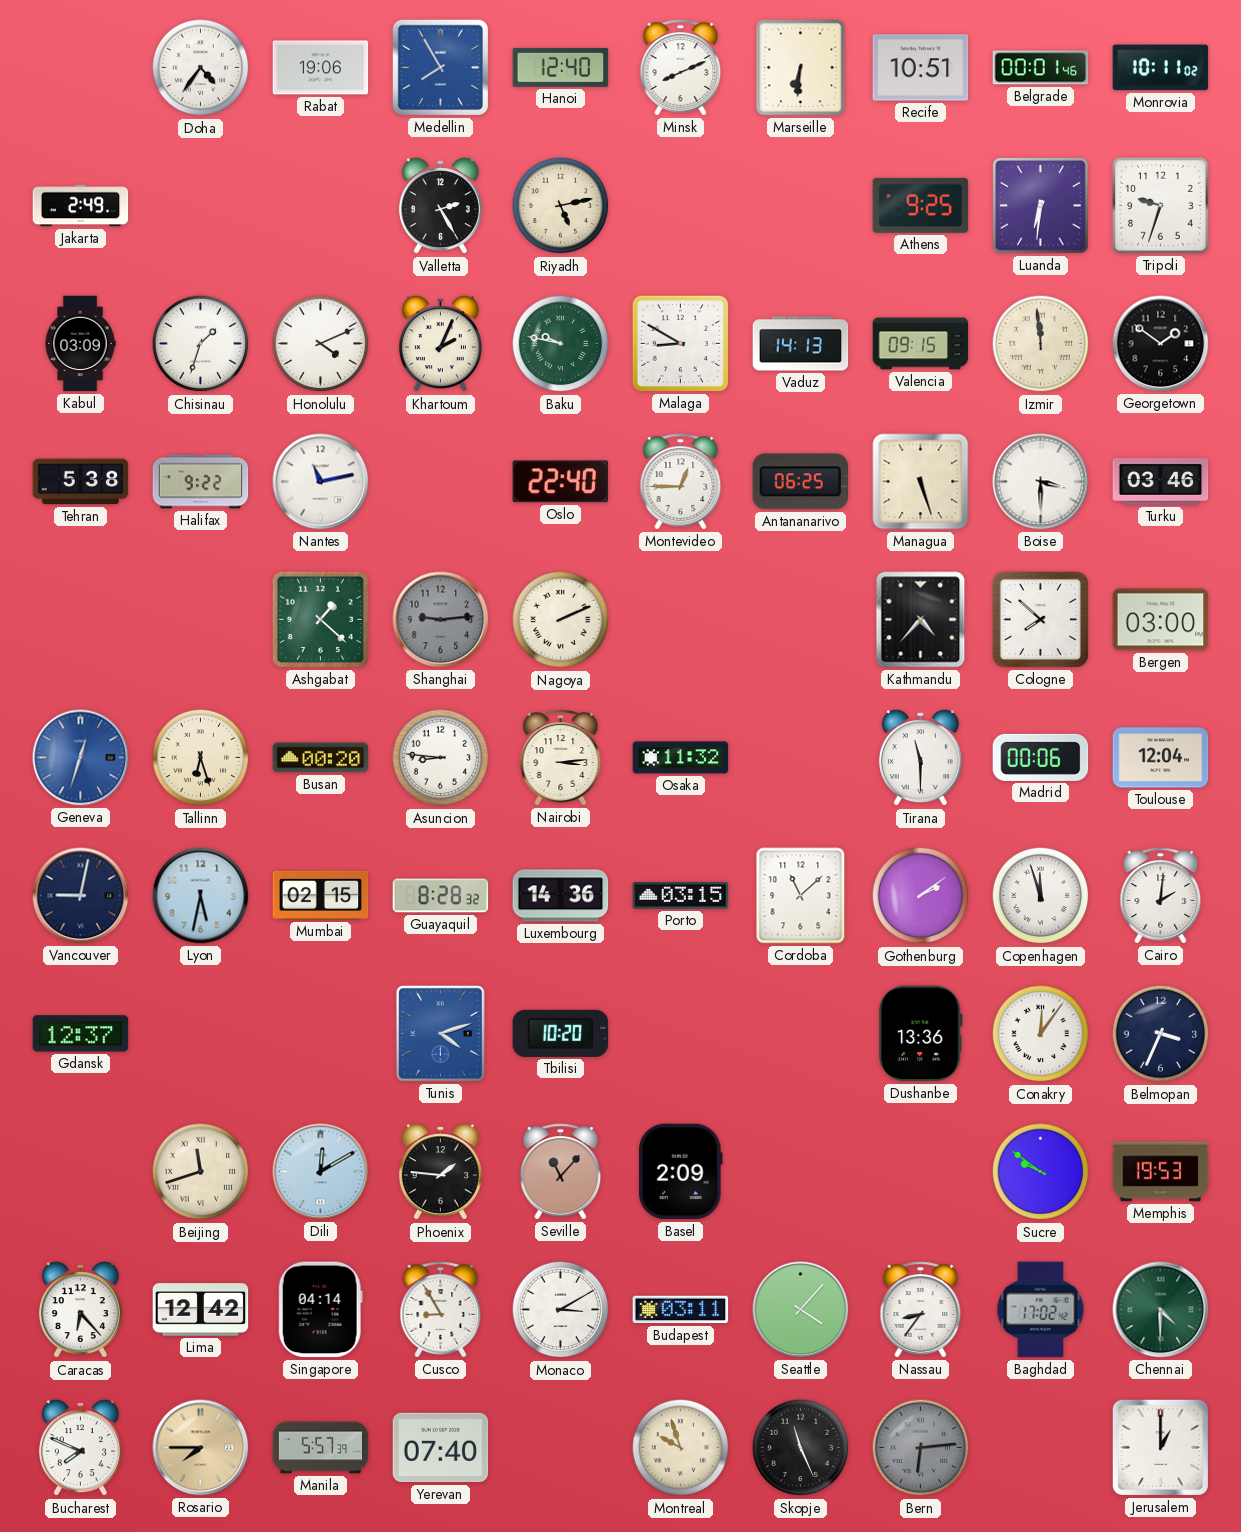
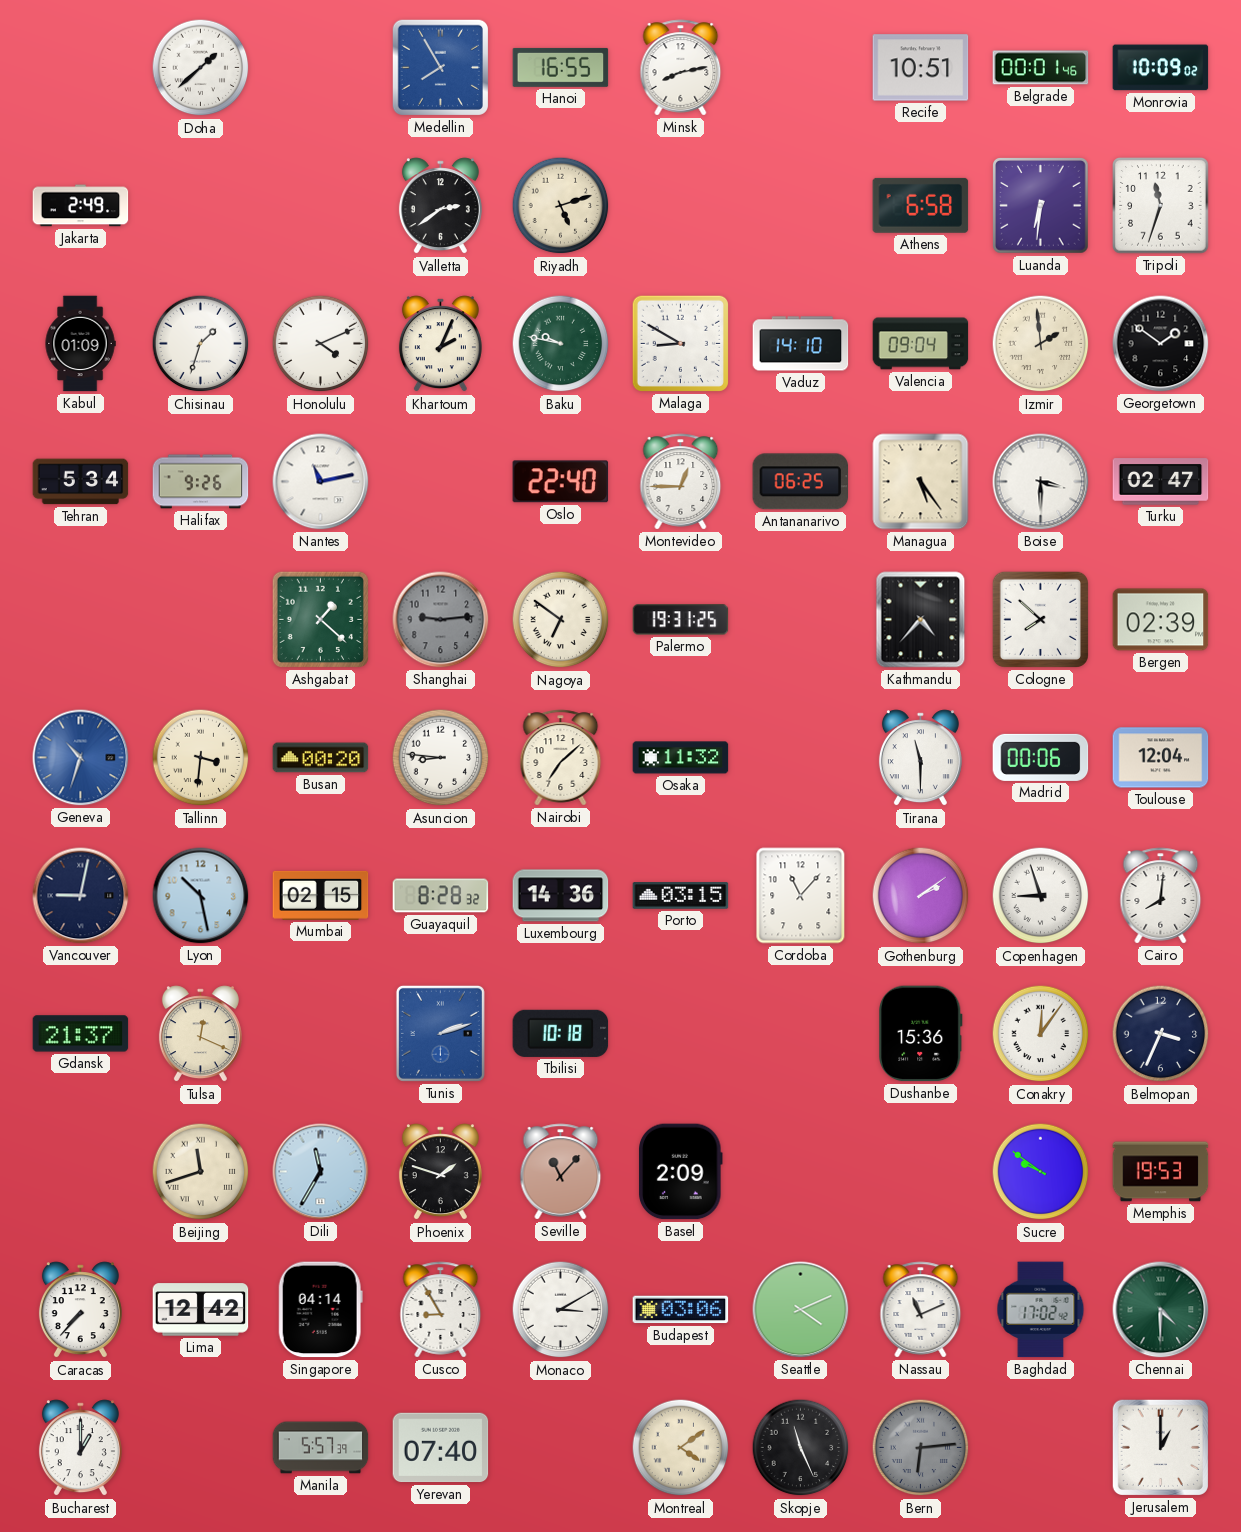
Doha: 4:36 -> 1:38
Rabat: 19:06 -> none
Hanoi: 12:40 -> 16:55
Minsk: 8:11 -> 8:13
Marseille: 6:31 -> none
Monrovia: 10:11 -> 10:09
Valletta: 2:25 -> 2:39
Riyadh: 5:13 -> 5:12
Athens: 9:25 -> 6:58
Tripoli: 9:33 -> 11:33
Kabul: 03:09 -> 01:09
Vaduz: 14:13 -> 14:10
Valencia: 09:15 -> 09:04
Izmir: 11:59 -> 1:59
Tehran: 5:38 -> 5:34
Halifax: 9:22 -> 9:26
Managua: 5:27 -> 5:24
Turku: 03:46 -> 02:47
Nagoya: 2:11 -> 6:51
Palermo: none -> 19:31
Bergen: 03:00 -> 02:39
Geneva: 12:33 -> 10:33
Tallinn: 6:27 -> 3:31
Nairobi: 3:14 -> 7:08
Lyon: 5:32 -> 10:28
Cordoba: 11:08 -> 11:07
Copenhagen: 11:57 -> 8:57
Cairo: 2:01 -> 8:01
Gdansk: 12:37 -> 21:37
Tulsa: none -> 12:19
Tunis: 4:12 -> 2:12
Tbilisi: 10:20 -> 10:18
Dushanbe: 13:36 -> 15:36
Dili: 12:10 -> 11:35
Phoenix: 1:46 -> 1:48
Caracas: 6:23 -> 7:37
Budapest: 03:11 -> 03:06
Seattle: 4:07 -> 4:11
Nassau: 8:36 -> 11:11
Bucharest: 7:49 -> 1:00
Rosario: 7:45 -> none
Montreal: 9:57 -> 4:09
